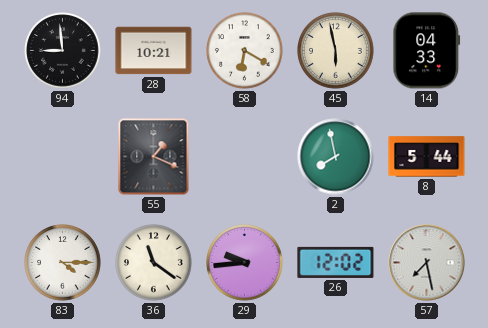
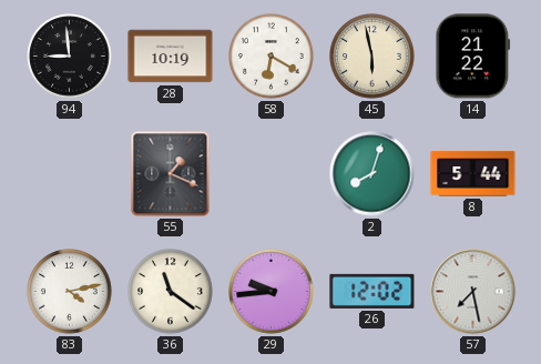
28: 10:21 -> 10:19
14: 04:33 -> 21:22
2: 7:58 -> 8:03
83: 4:15 -> 4:13
